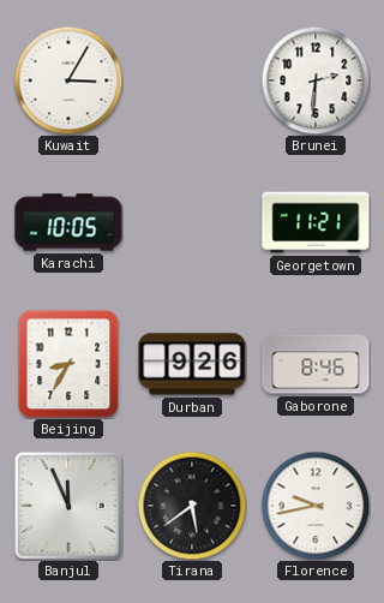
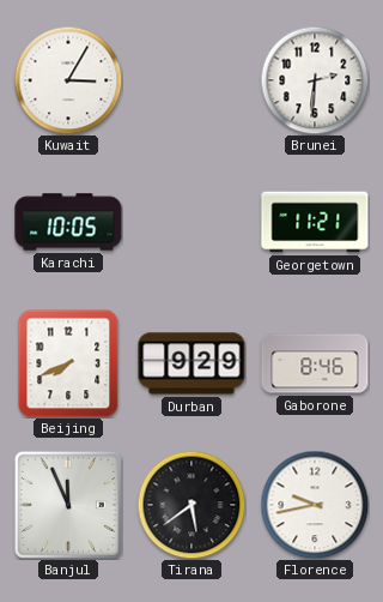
Beijing: 8:35 -> 7:41
Durban: 9:26 -> 9:29
